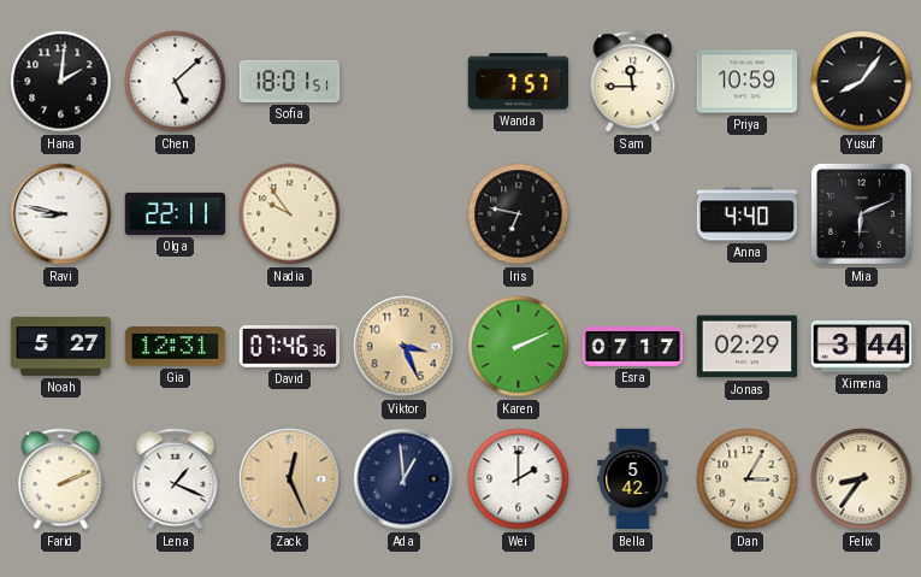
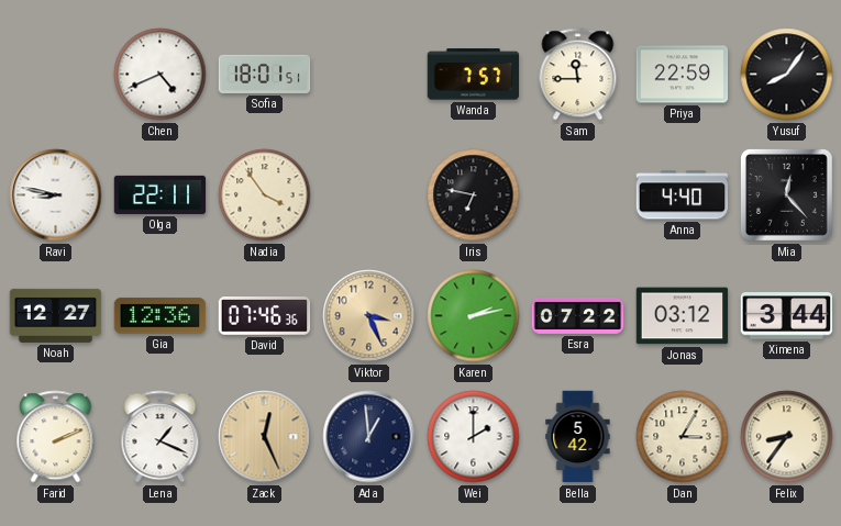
Hana: 2:01 -> none
Chen: 5:08 -> 4:41
Priya: 10:59 -> 22:59
Nadia: 9:54 -> 3:54
Mia: 6:11 -> 12:23
Noah: 5:27 -> 12:27
Gia: 12:31 -> 12:36
Karen: 2:11 -> 2:13
Esra: 07:17 -> 07:22
Jonas: 02:29 -> 03:12
